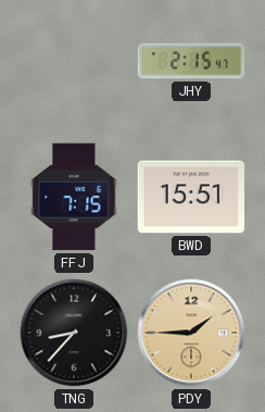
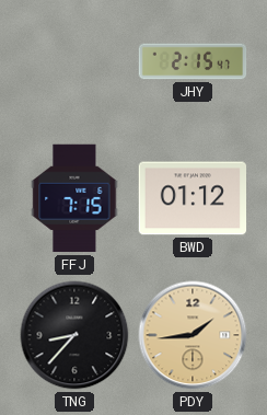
BWD: 15:51 -> 01:12
PDY: 1:45 -> 1:44
